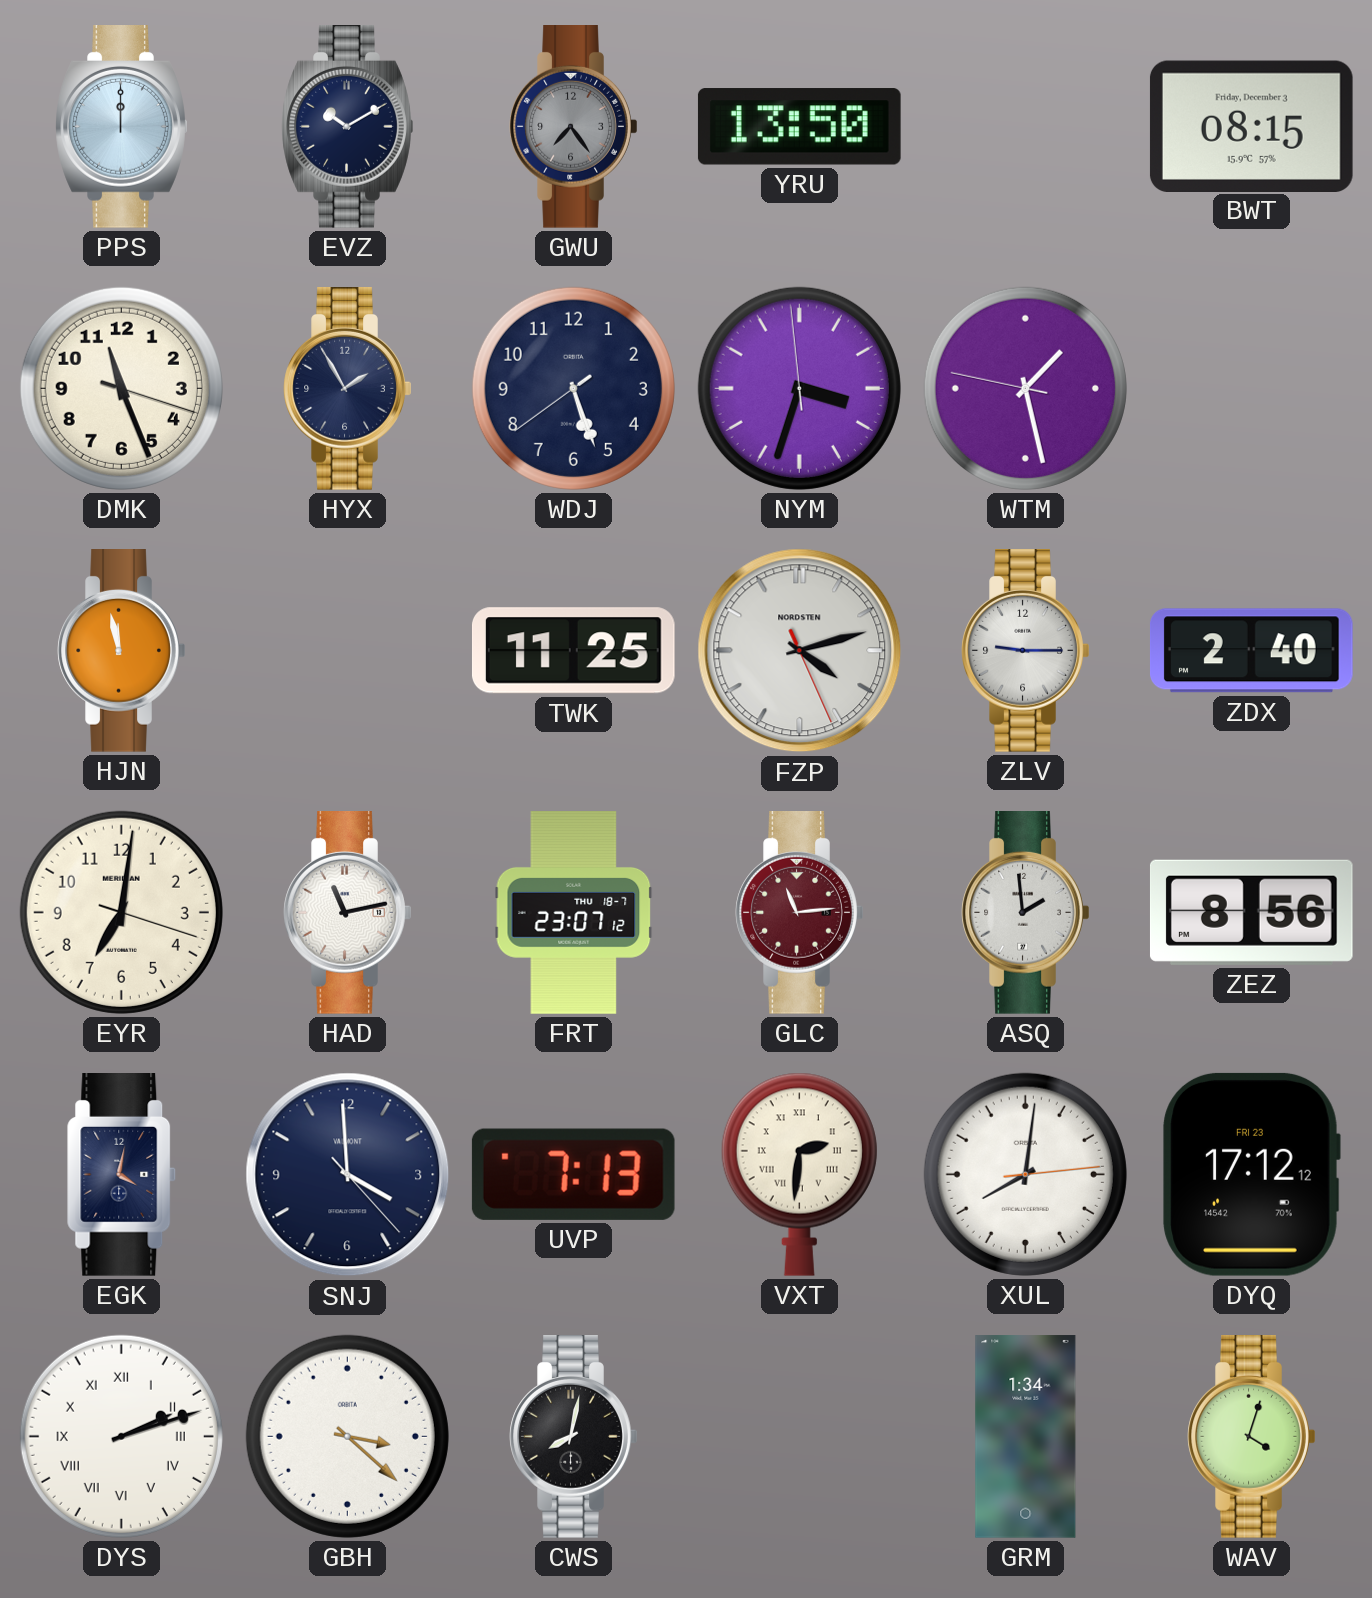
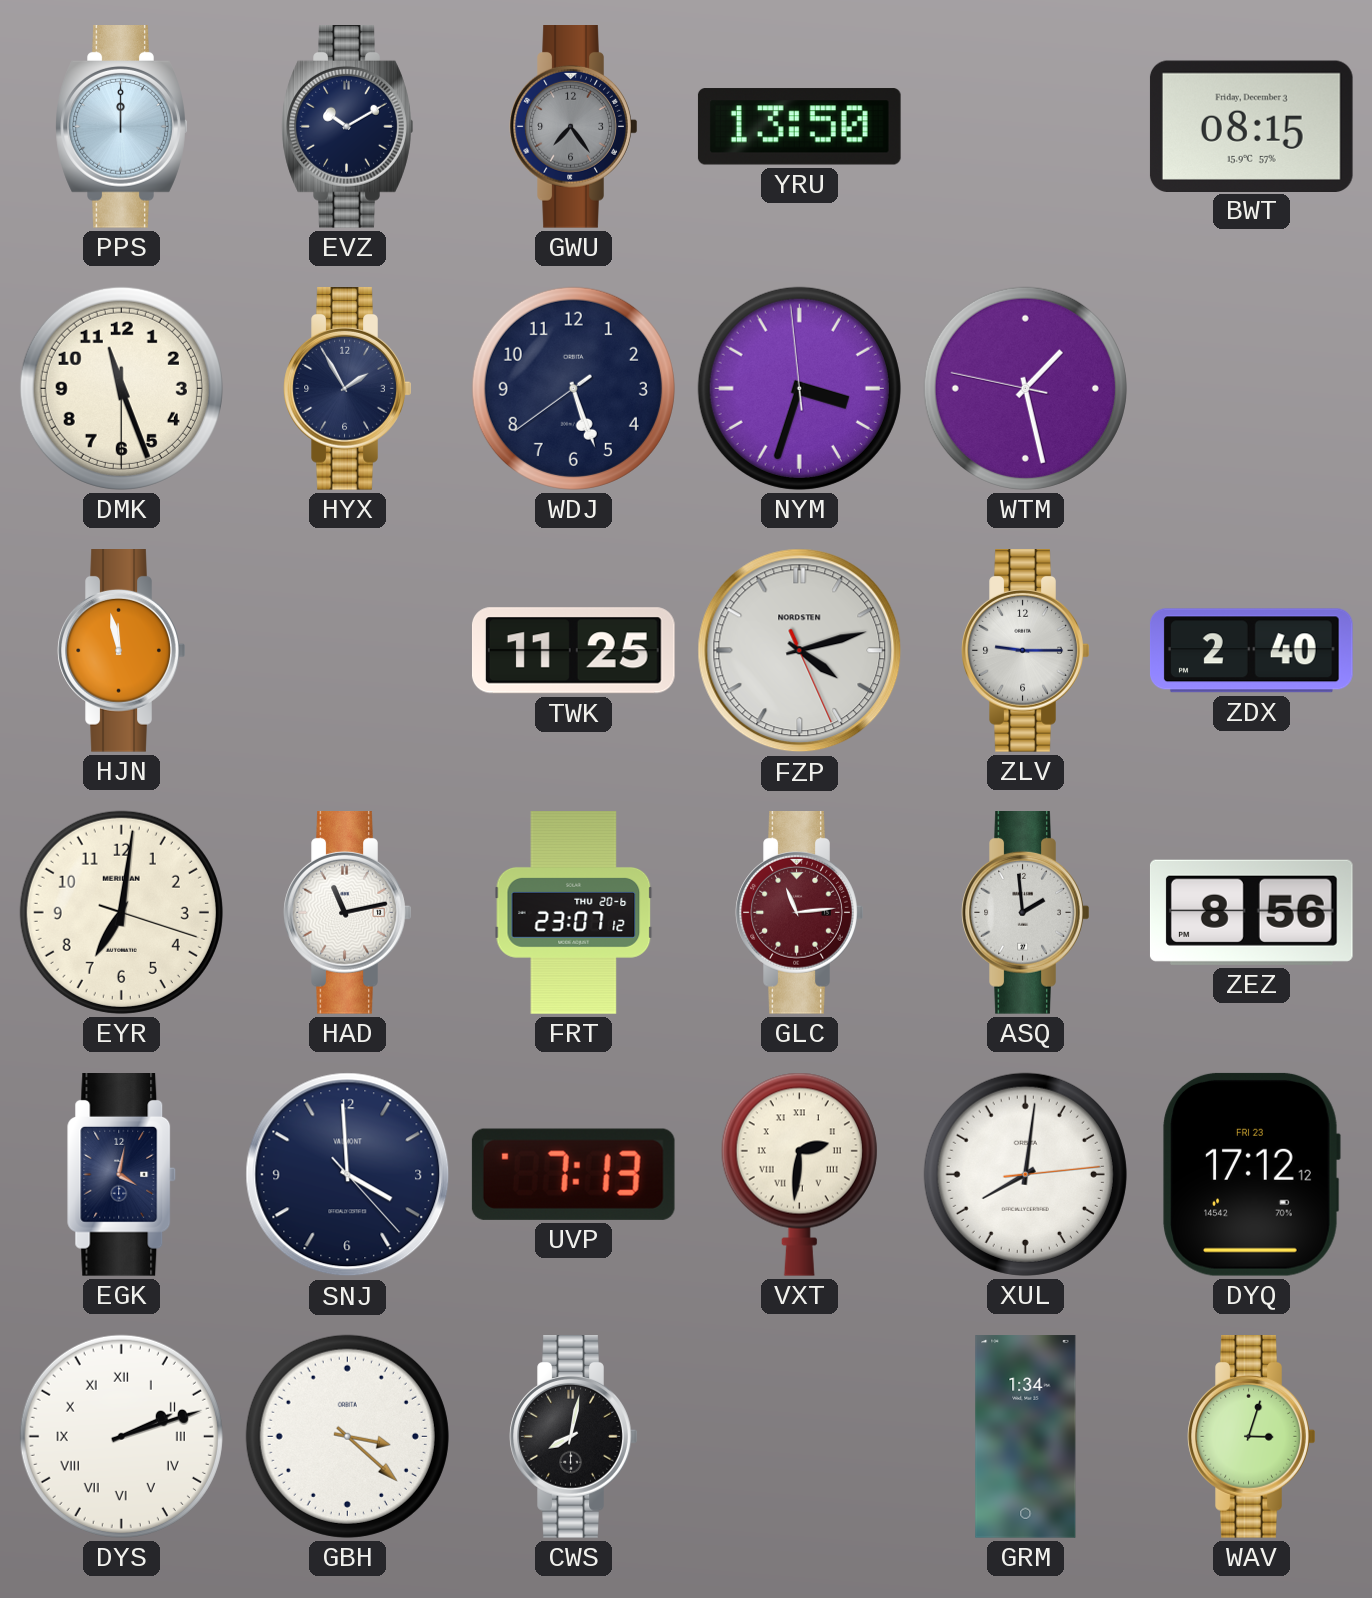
DMK: 11:26:18 -> 11:26:30
FRT date: THU 18-7 -> THU 20-6
WAV: 4:03 -> 3:03
